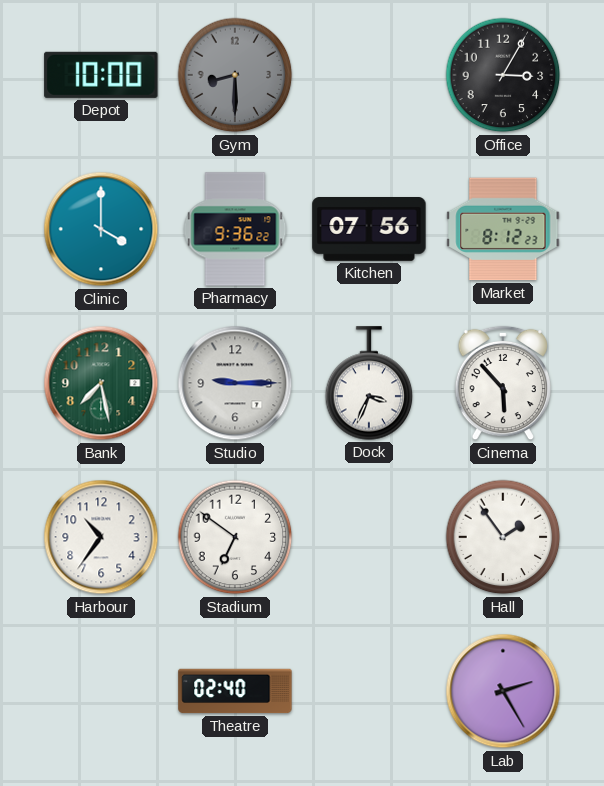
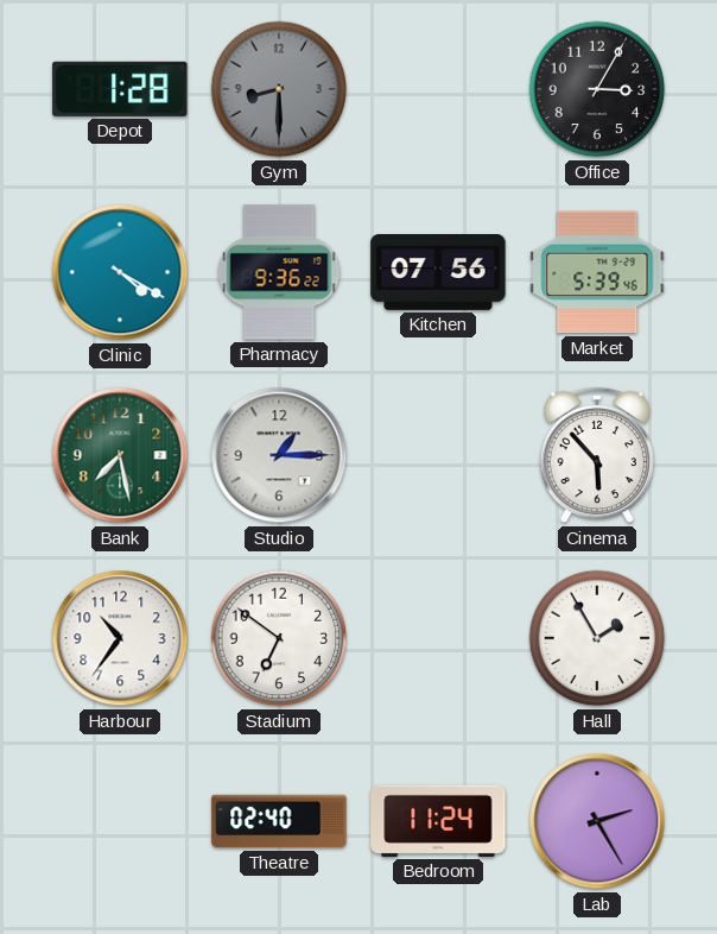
Depot: 10:00 -> 1:28
Clinic: 4:00 -> 4:20
Market: 8:12 -> 5:39
Studio: 9:15 -> 1:15
Dock: 3:34 -> none
Hall: 1:54 -> 1:55
Bedroom: none -> 11:24
